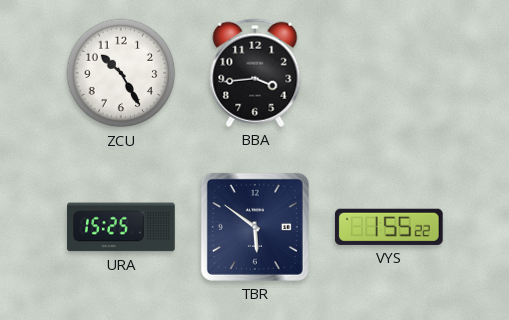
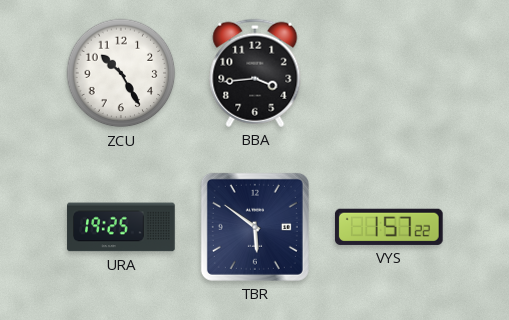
URA: 15:25 -> 19:25
VYS: 1:55 -> 1:57
